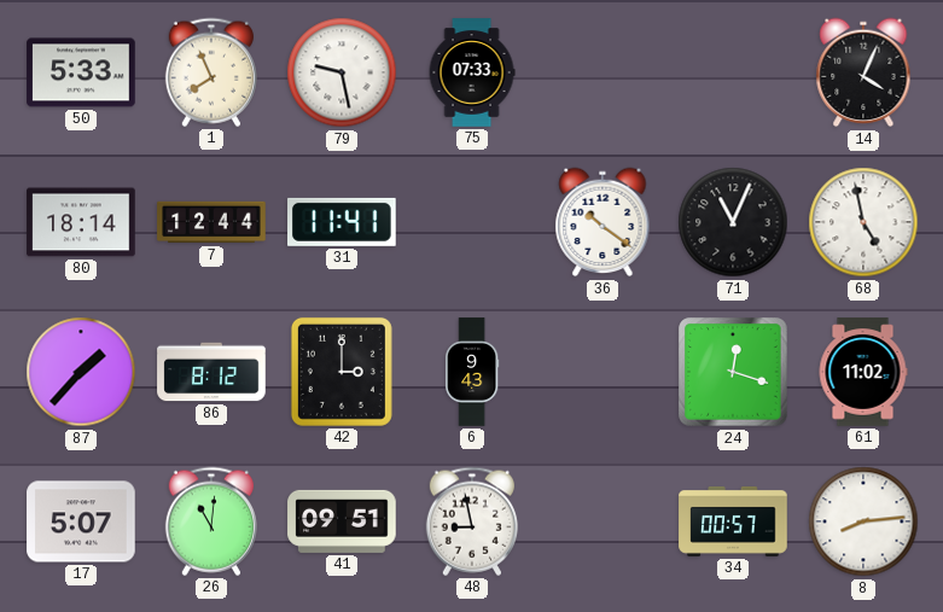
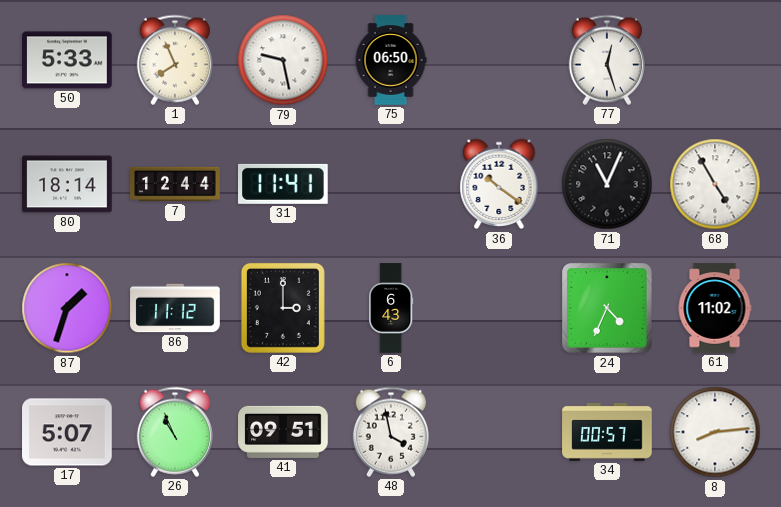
75: 07:33 -> 06:50
77: none -> 12:27
14: 4:04 -> none
68: 4:58 -> 4:55
87: 1:37 -> 1:33
86: 8:12 -> 11:12
6: 9:43 -> 6:43
24: 12:18 -> 4:34
26: 11:01 -> 10:56
48: 8:58 -> 3:58
